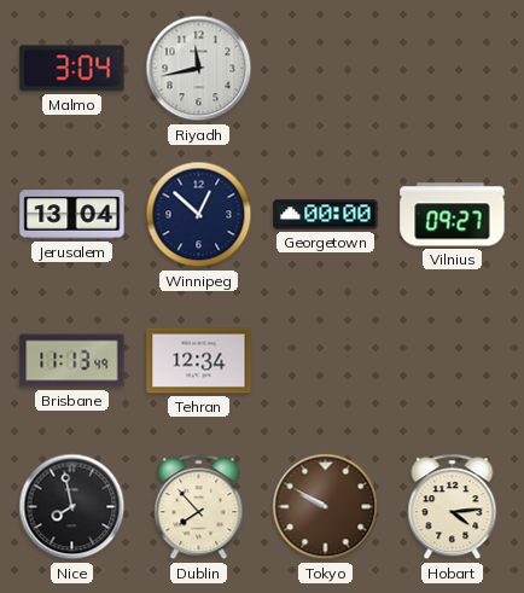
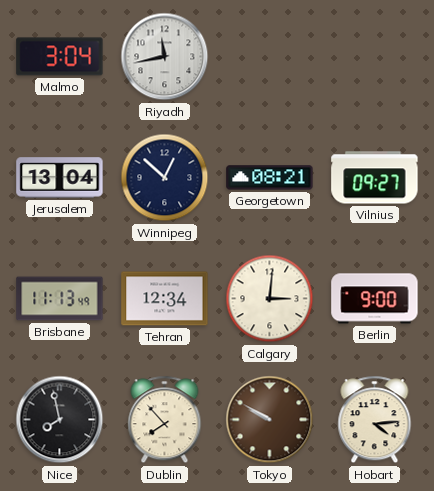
Georgetown: 00:00 -> 08:21
Calgary: none -> 3:01
Berlin: none -> 9:00
